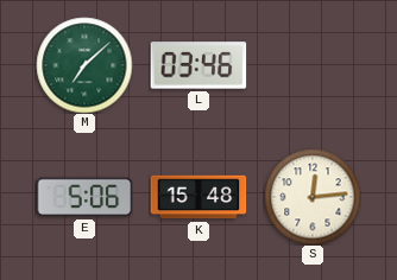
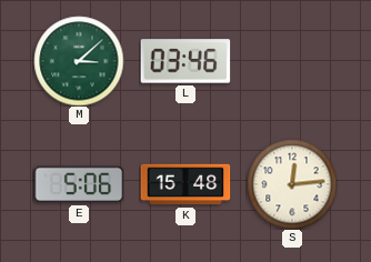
M: 7:08 -> 3:08
